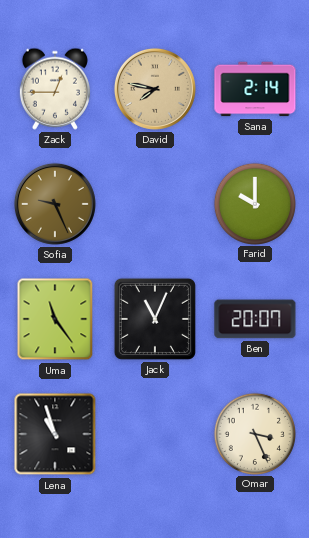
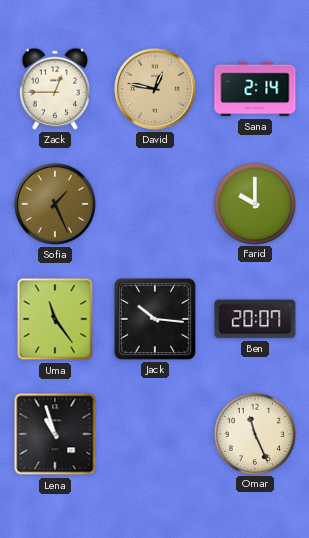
David: 7:47 -> 12:47
Sofia: 9:26 -> 1:26
Jack: 11:04 -> 10:16
Omar: 3:26 -> 11:26
